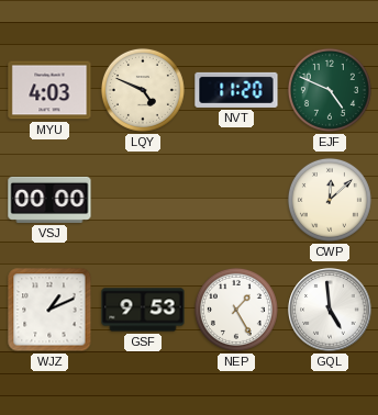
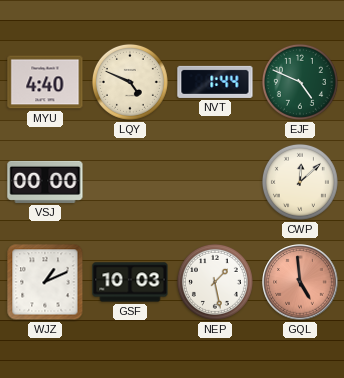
MYU: 4:03 -> 4:40
NVT: 11:20 -> 1:44
GSF: 9:53 -> 10:03
NEP: 1:25 -> 1:28
GQL dial: white -> salmon
